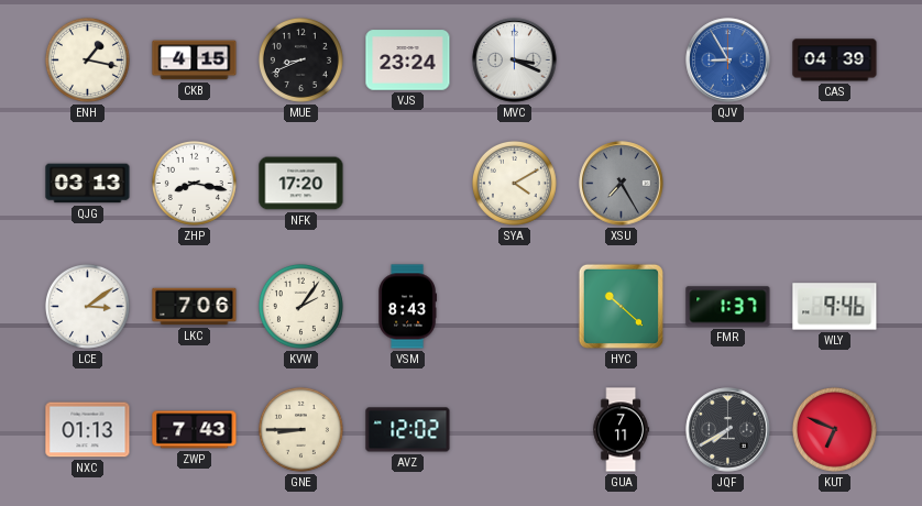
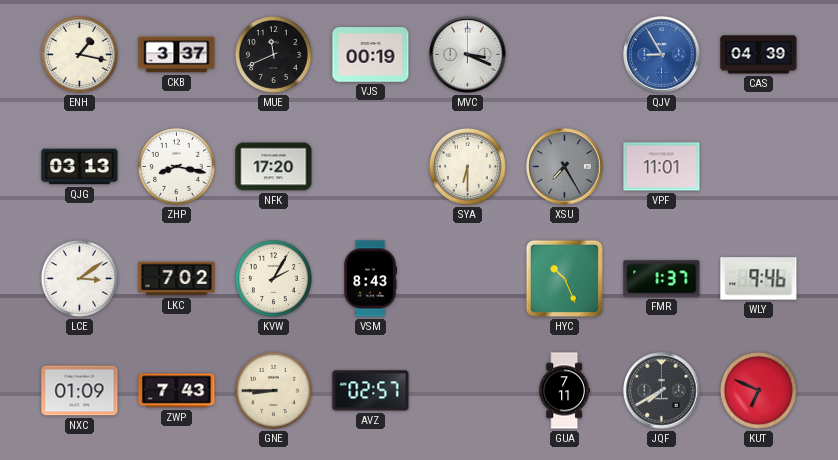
CKB: 4:15 -> 3:37
MUE: 8:41 -> 11:41
VJS: 23:24 -> 00:19
SYA: 4:10 -> 6:30
VPF: none -> 11:01
LKC: 7:06 -> 7:02
KVW: 2:06 -> 2:05
HYC: 10:22 -> 10:26
NXC: 01:13 -> 01:09
AVZ: 12:02 -> 02:57
